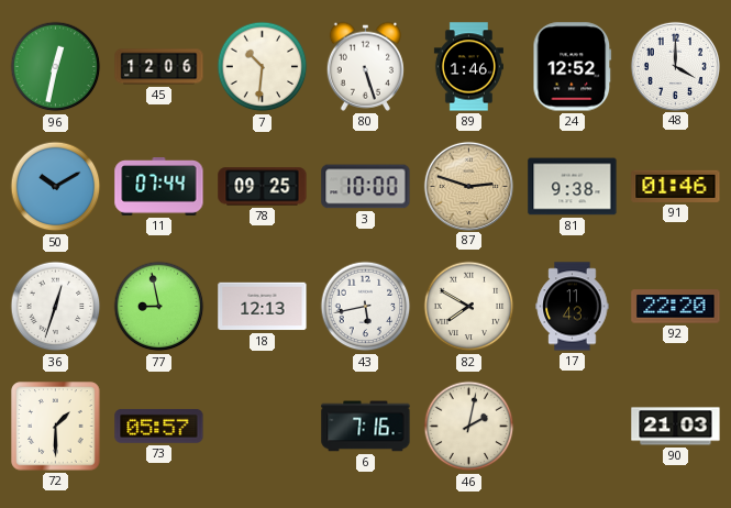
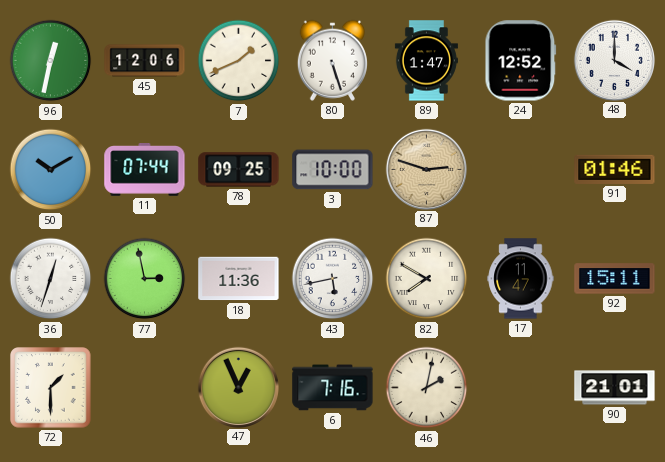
7: 10:31 -> 1:41
89: 1:46 -> 1:47
81: 9:38 -> none
77: 8:58 -> 2:58
18: 12:13 -> 11:36
17: 11:43 -> 11:47
92: 22:20 -> 15:11
73: 05:57 -> none
47: none -> 12:56
90: 21:03 -> 21:01
